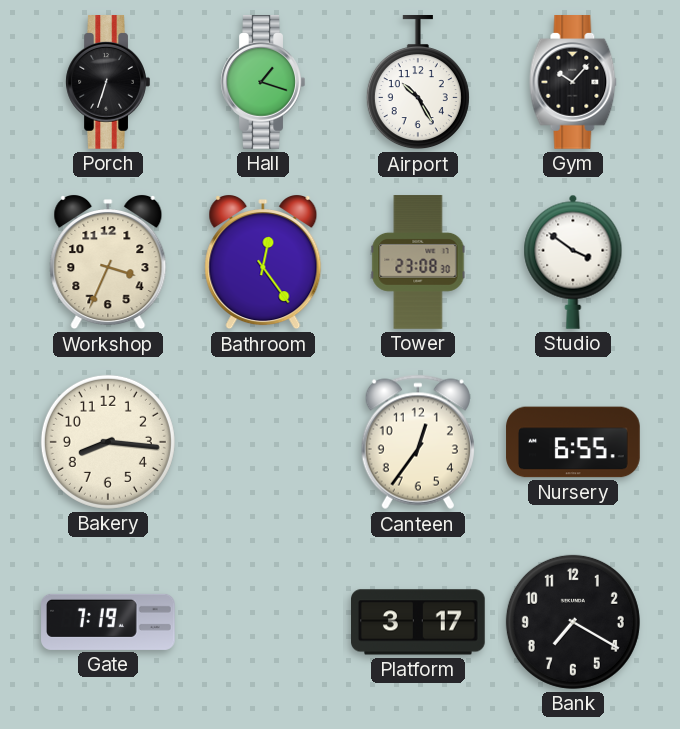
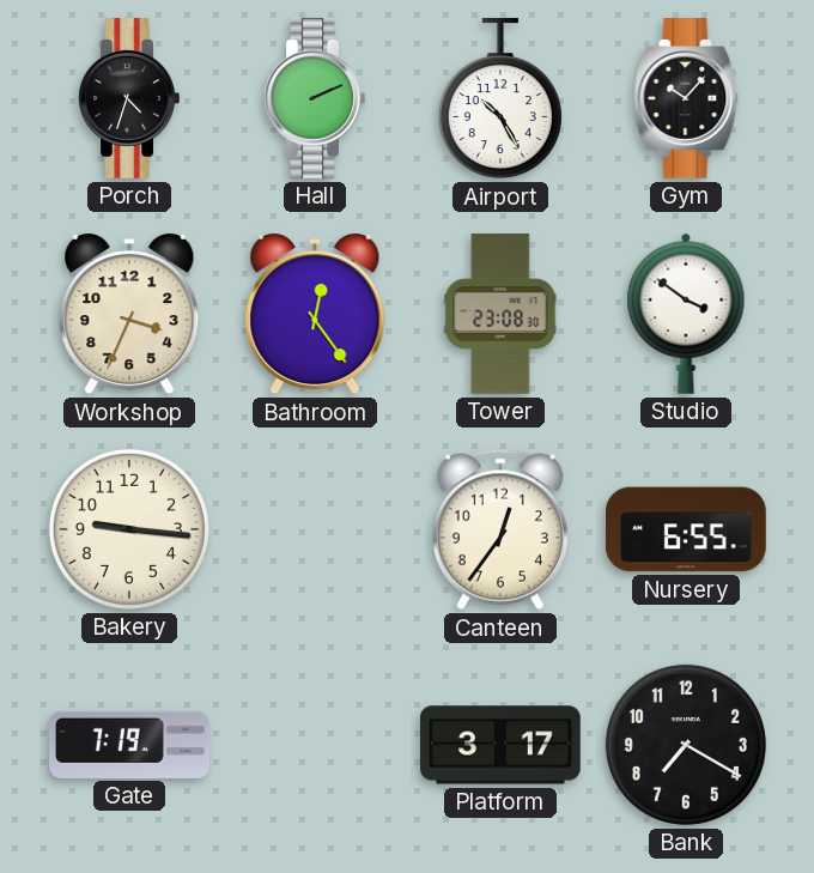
Porch: 6:33 -> 4:33
Hall: 1:18 -> 2:11
Bakery: 8:16 -> 9:16
